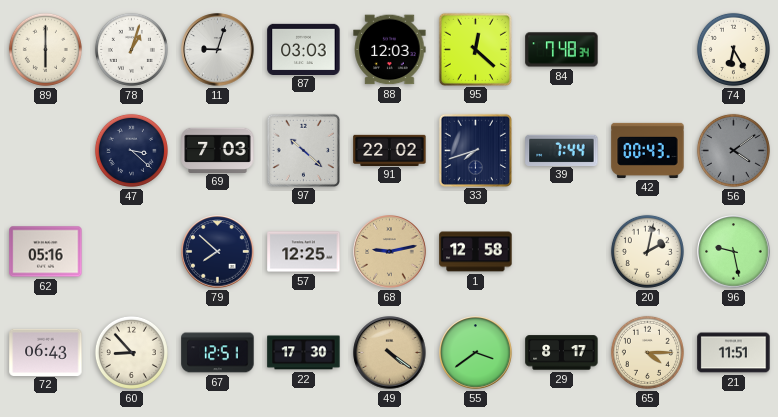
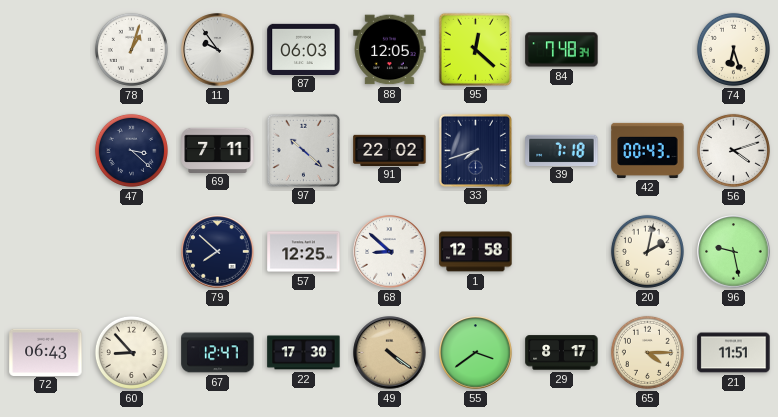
89: 6:00 -> none
11: 9:03 -> 9:54
87: 03:03 -> 06:03
88: 12:03 -> 12:05
74: 6:25 -> 6:27
69: 7:03 -> 7:11
39: 7:44 -> 7:18
56: 4:09 -> 4:12
56 dial: grey -> white
62: 05:16 -> none
68: 9:13 -> 8:52
68 dial: champagne -> white
67: 12:51 -> 12:47
